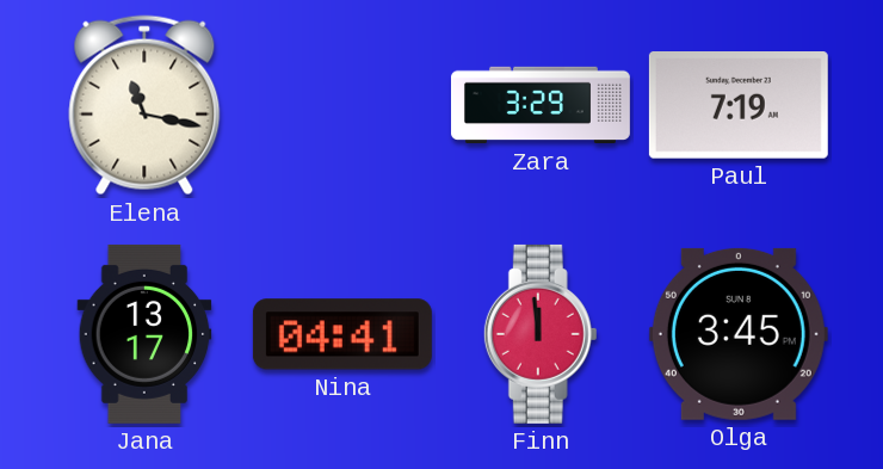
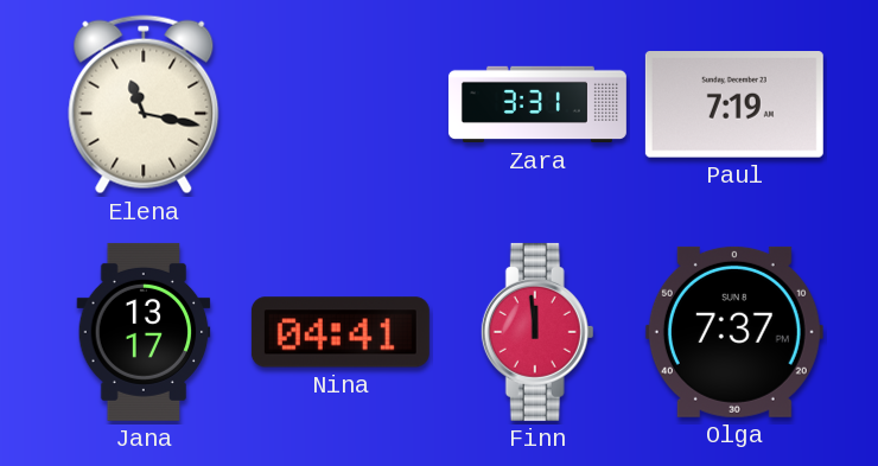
Zara: 3:29 -> 3:31
Olga: 3:45 -> 7:37
